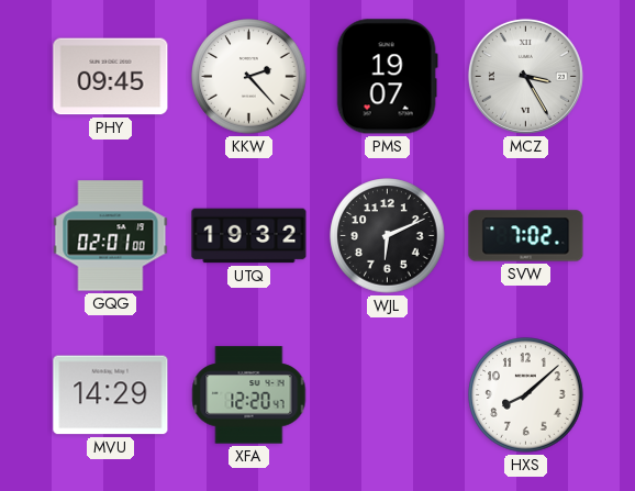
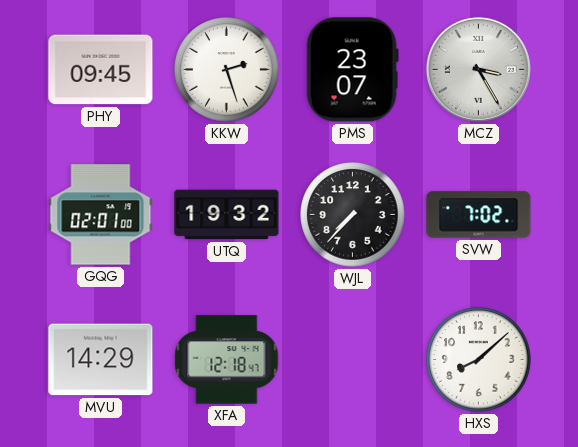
KKW: 2:23 -> 2:27
PMS: 19:07 -> 23:07
WJL: 6:11 -> 7:37
XFA: 12:20 -> 12:18
